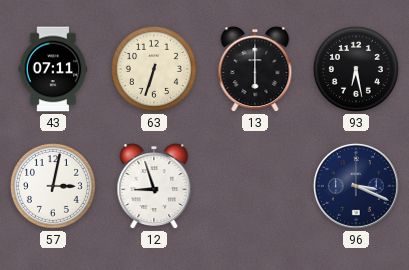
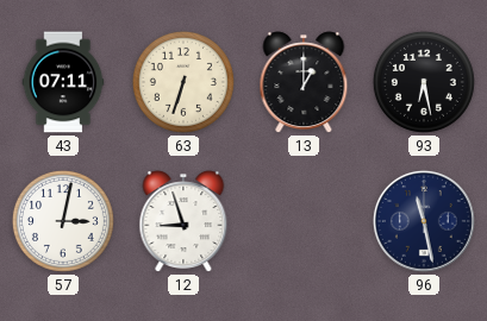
13: 6:00 -> 1:00
96: 3:19 -> 11:28
